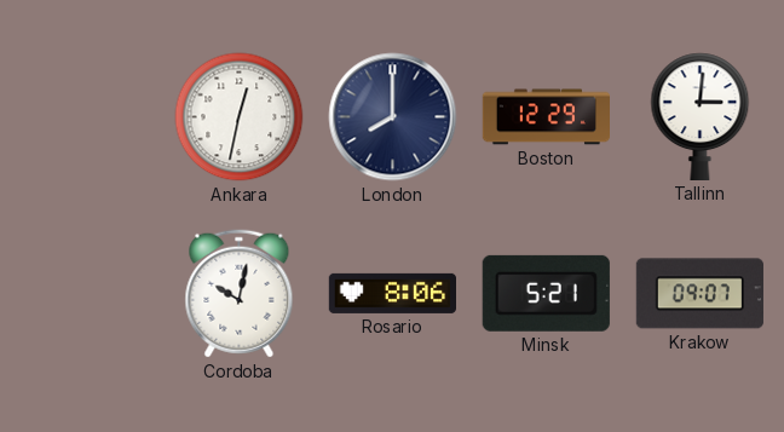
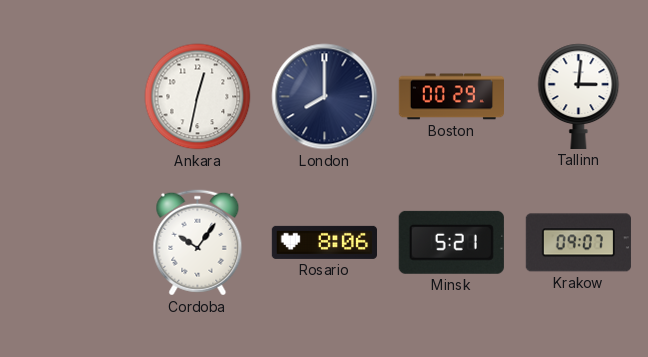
Boston: 12:29 -> 00:29
Cordoba: 10:02 -> 10:06
